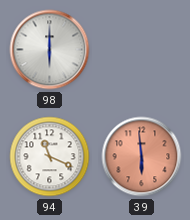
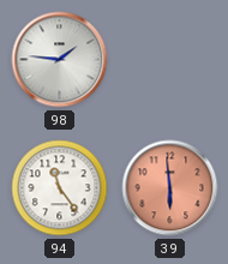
98: 6:00 -> 1:46
94: 11:19 -> 11:24
